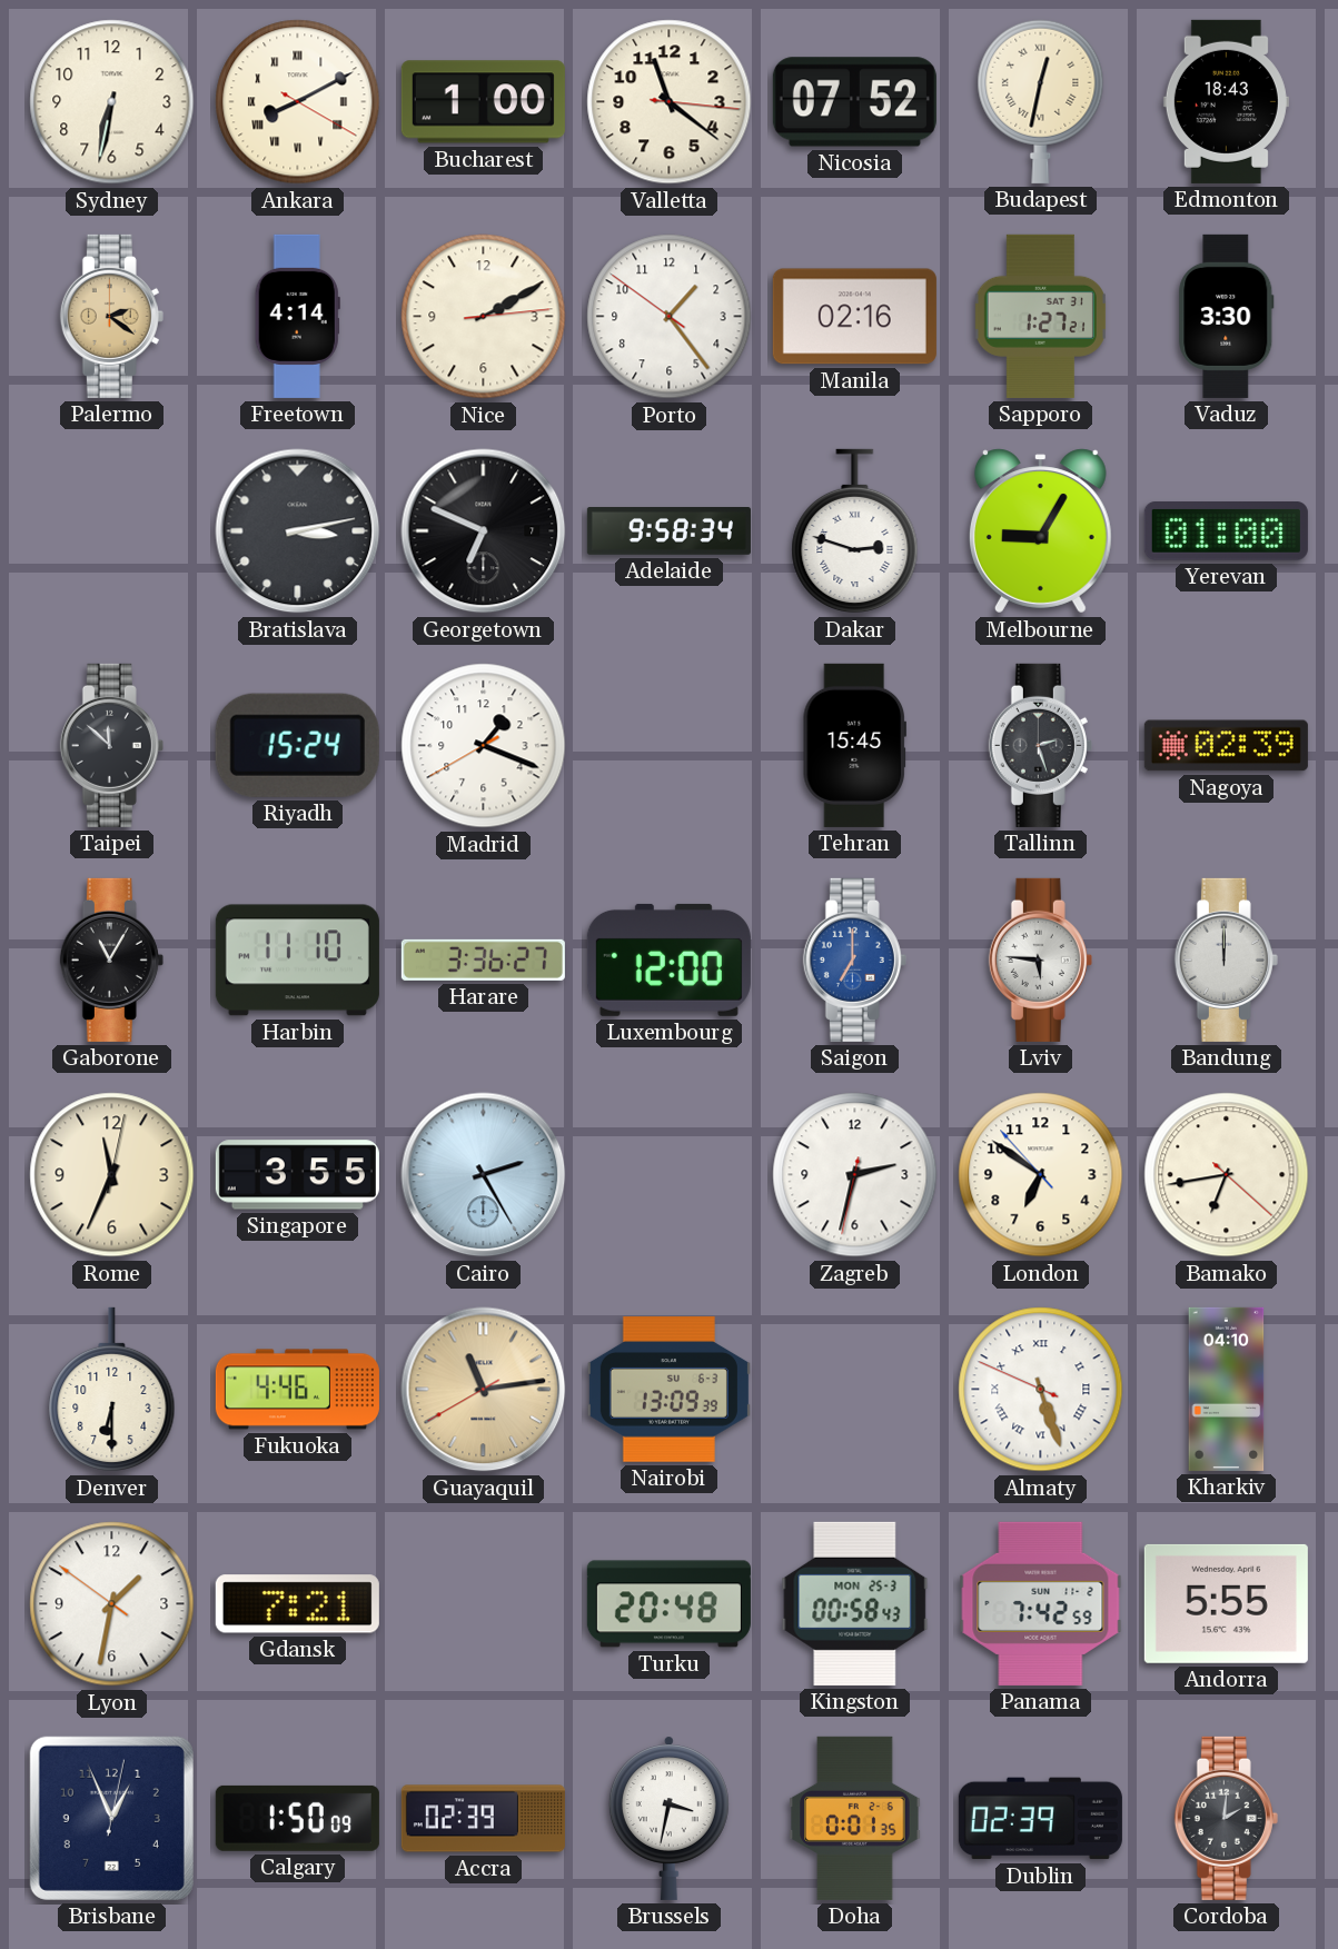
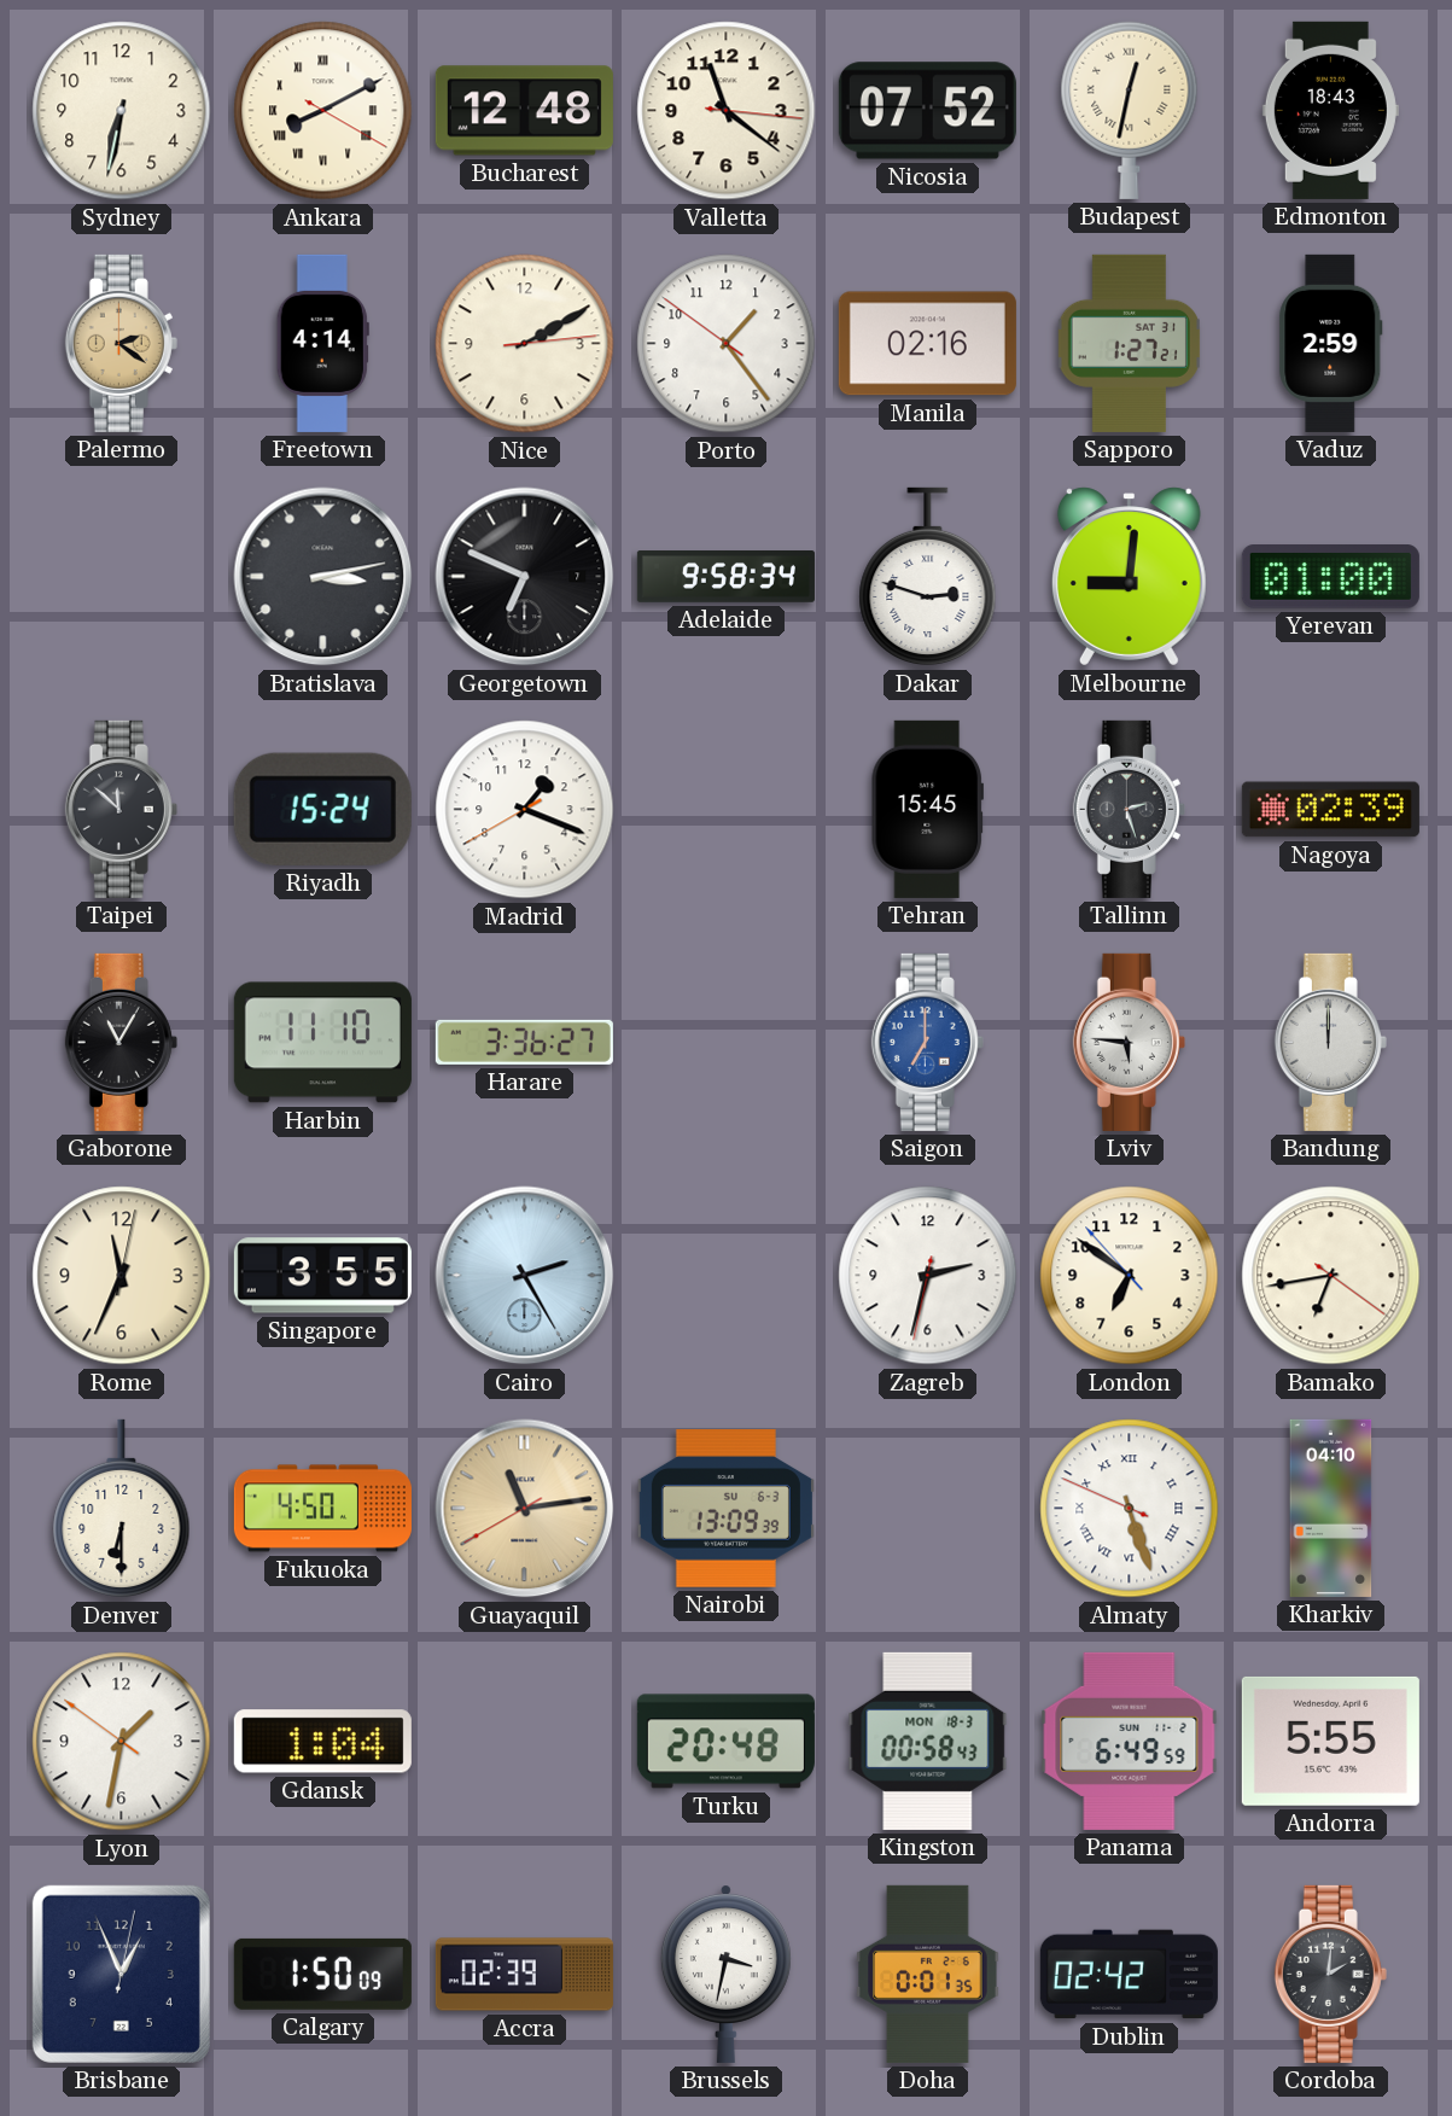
Bucharest: 1:00 -> 12:48
Vaduz: 3:30 -> 2:59
Melbourne: 9:05 -> 9:01
Luxembourg: 12:00 -> none
Bamako: 6:43:22 -> 6:43:21
Fukuoka: 4:46 -> 4:50
Gdansk: 7:21 -> 1:04
Kingston date: MON 25-3 -> MON 18-3
Panama: 7:42 -> 6:49
Dublin: 02:39 -> 02:42
